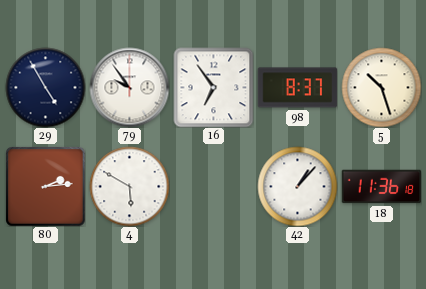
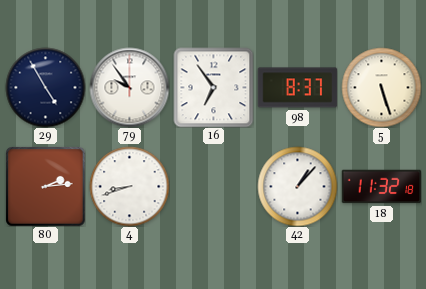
5: 10:27 -> 5:27
4: 5:50 -> 8:42
18: 11:36 -> 11:32
